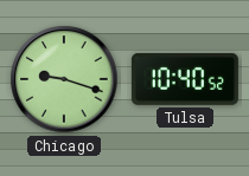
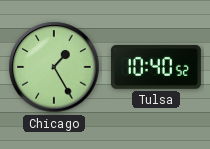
Chicago: 9:18 -> 1:25
